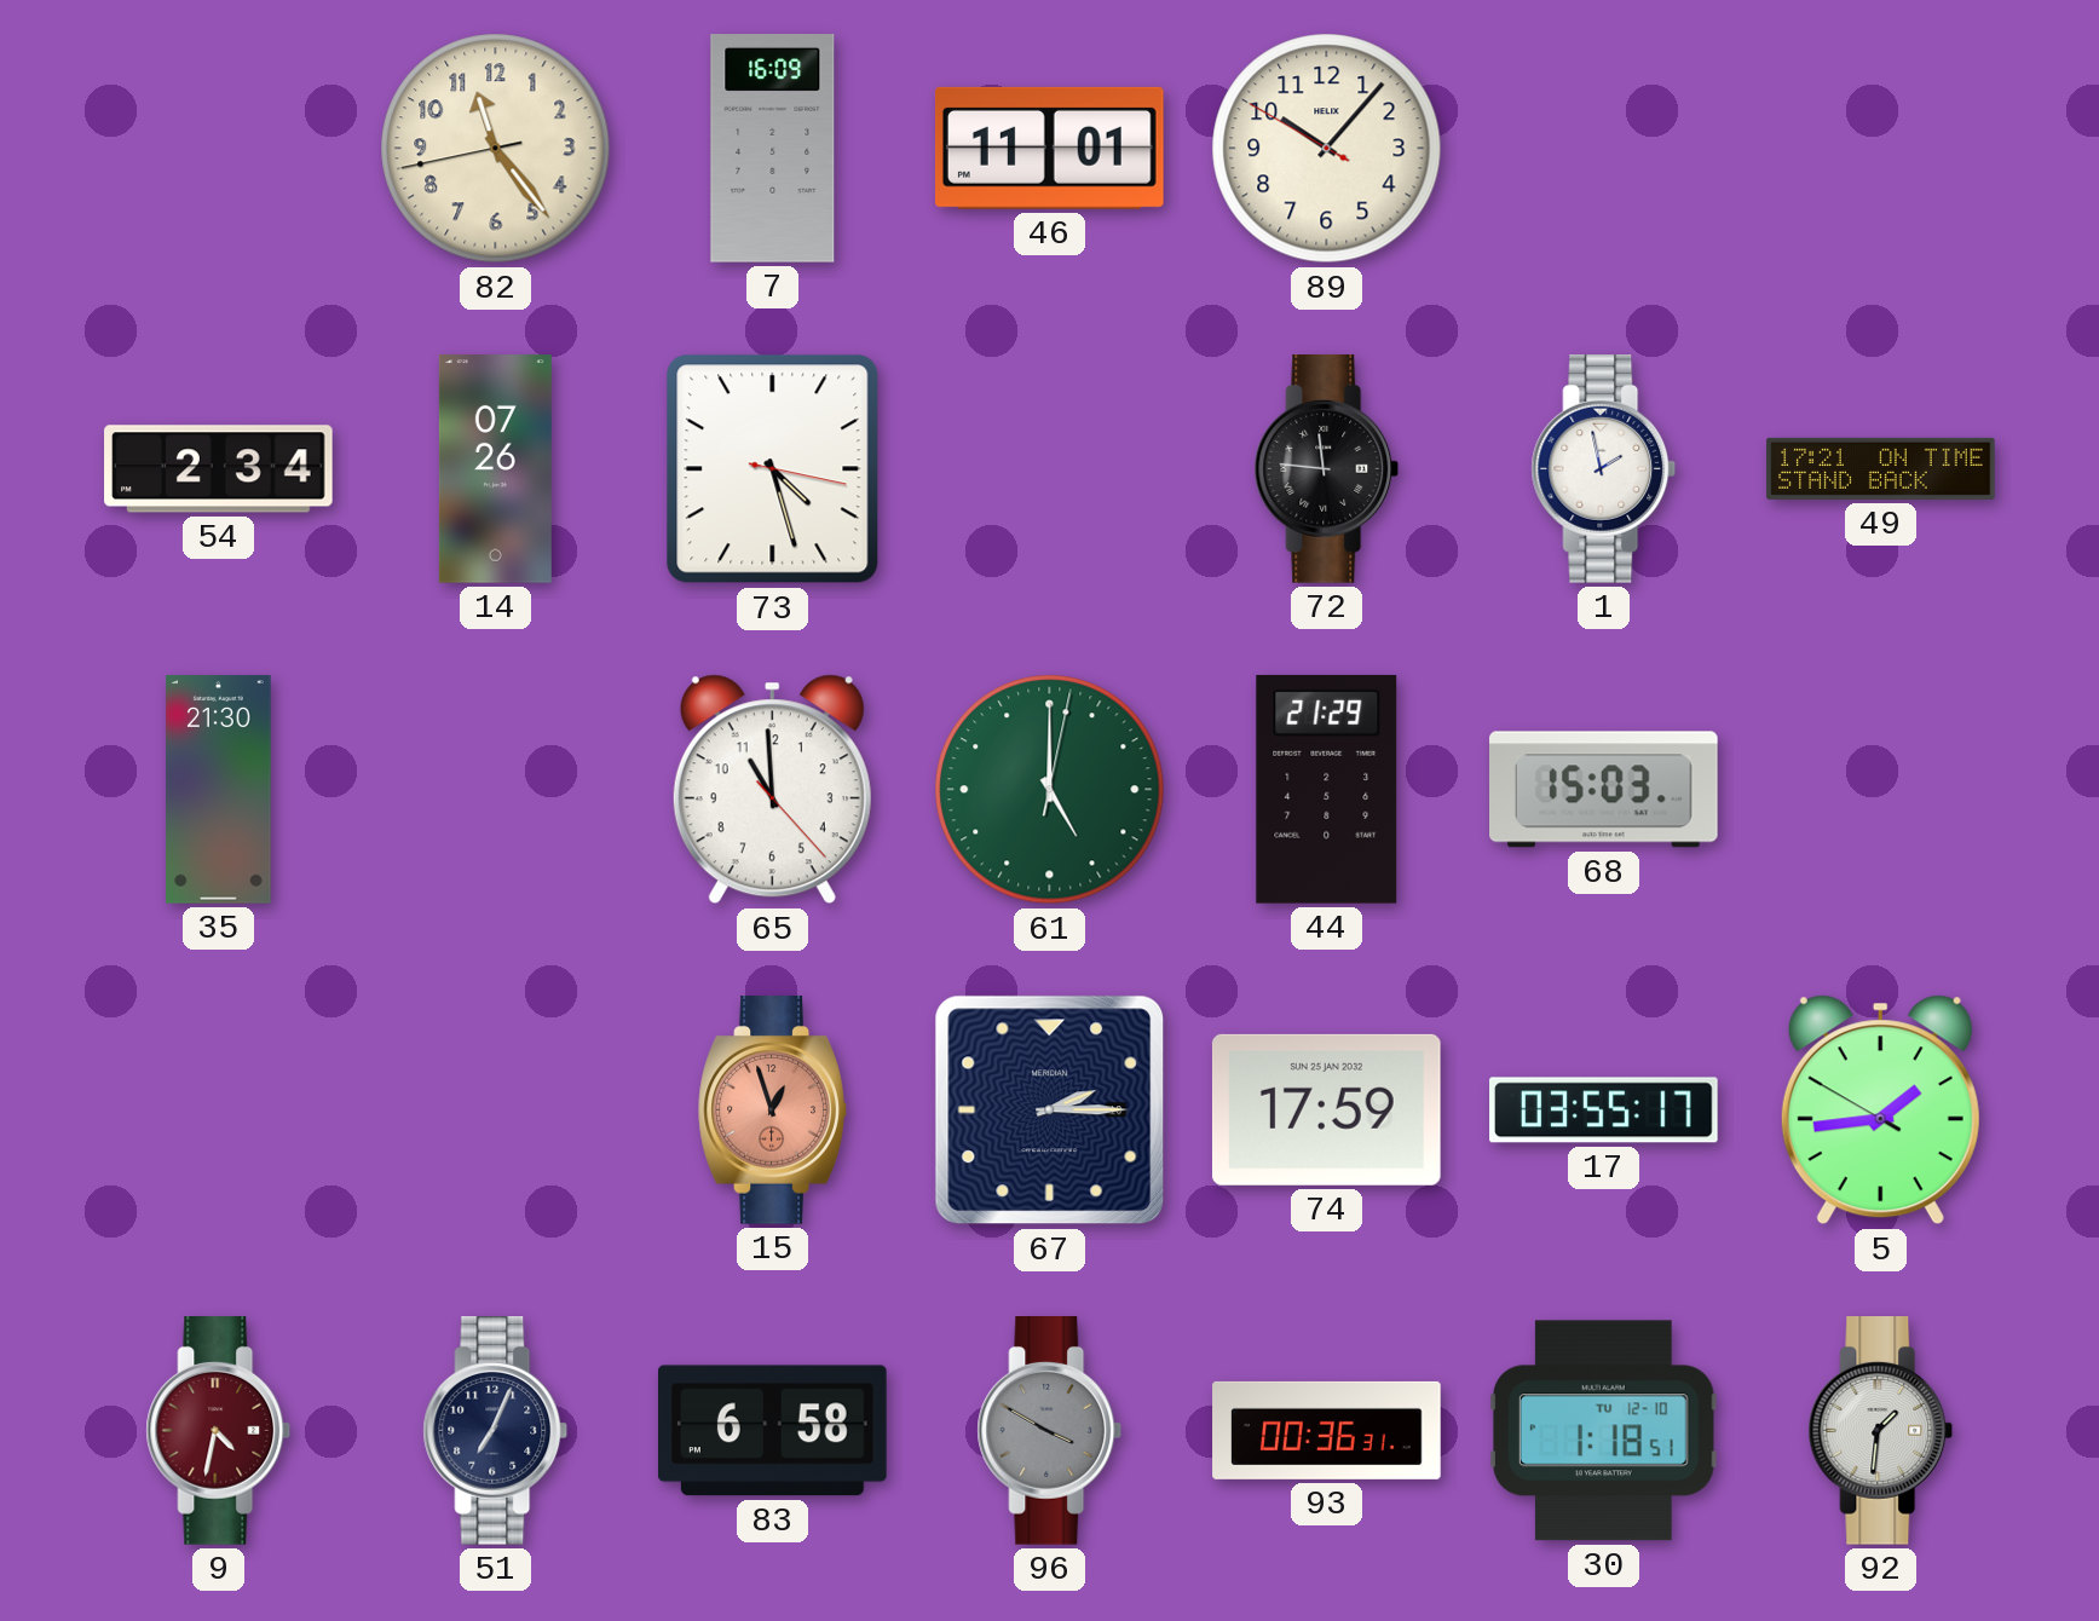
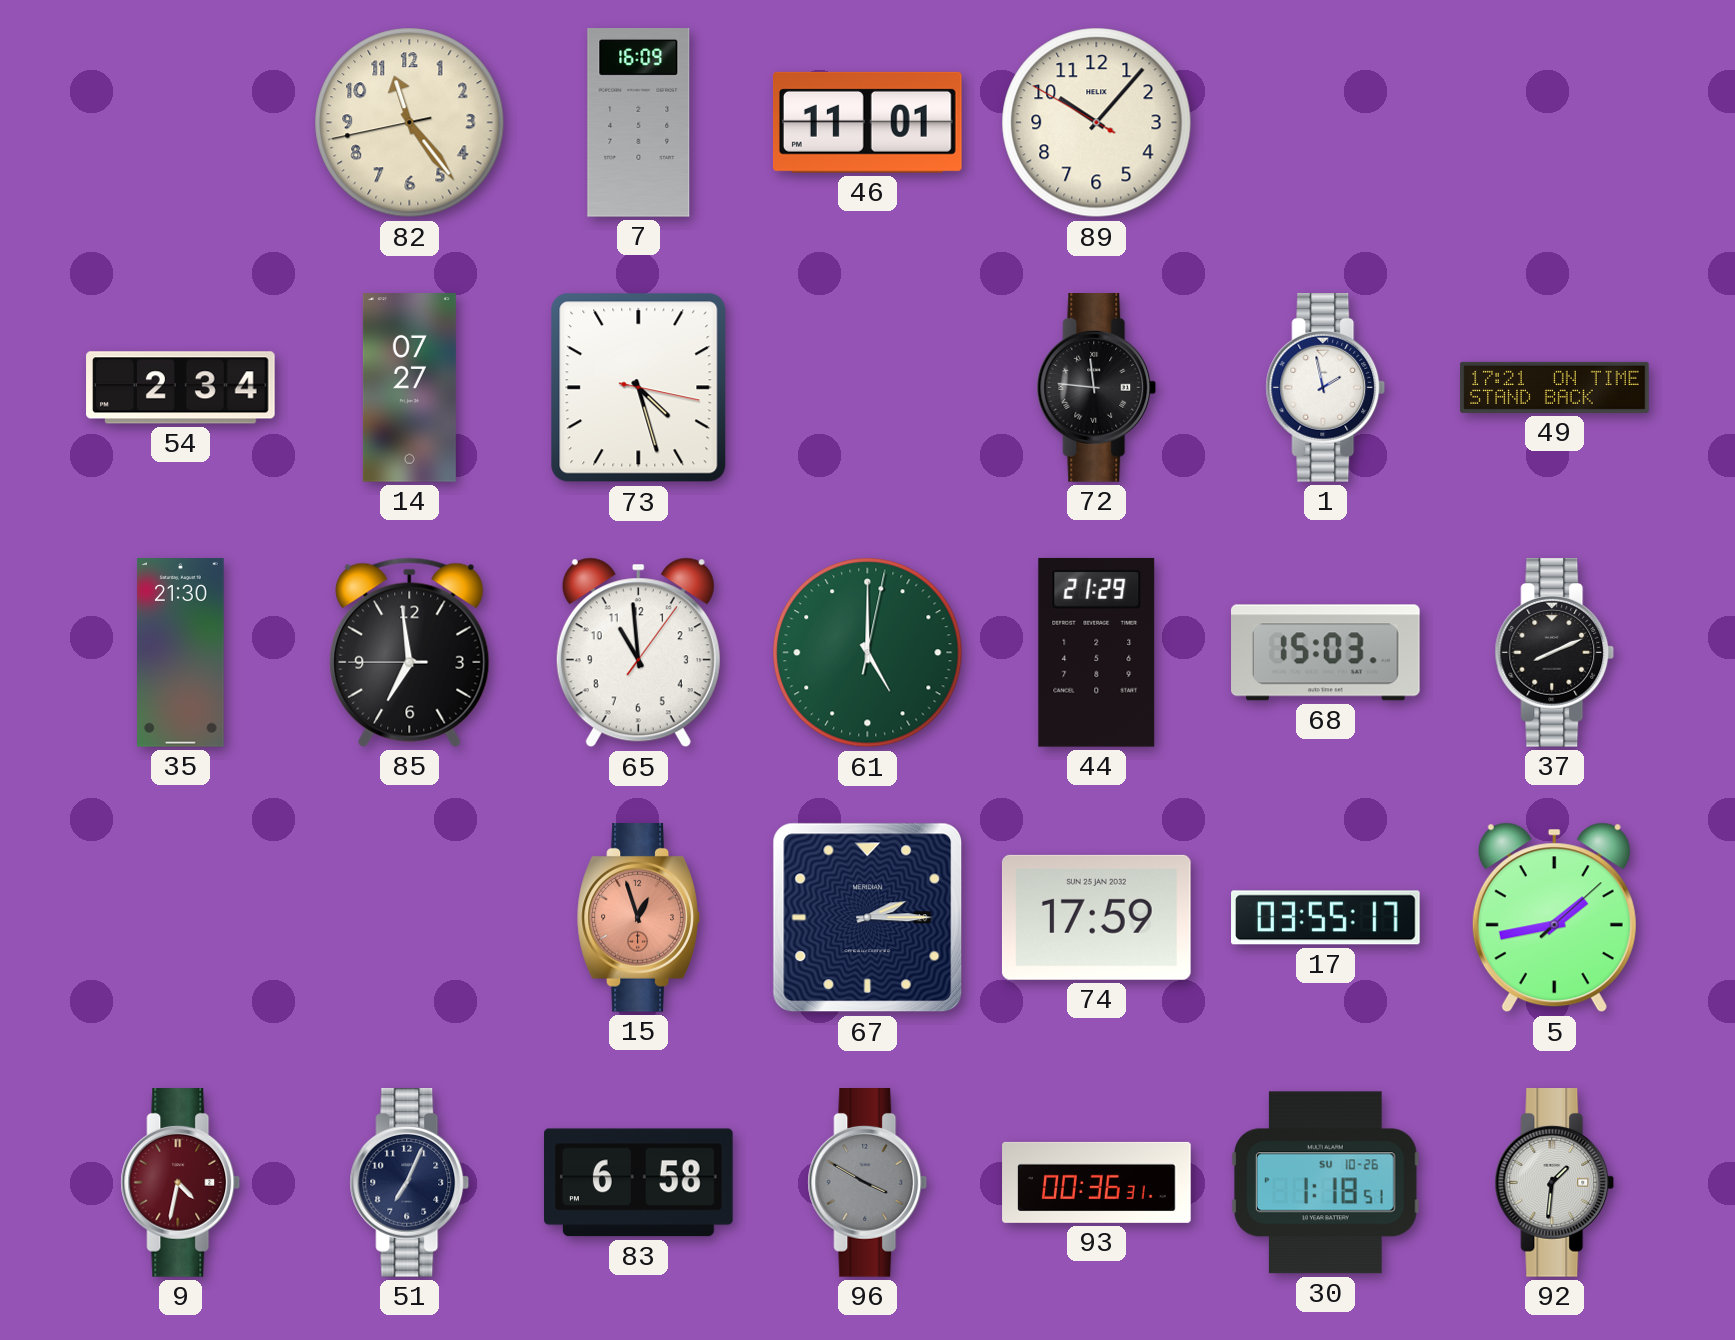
14: 07:26 -> 07:27
85: none -> 6:58
65: 10:59:23 -> 10:59:06
37: none -> 8:11
5: 1:43:50 -> 1:43:08
30 date: TU 12-10 -> SU 10-26
